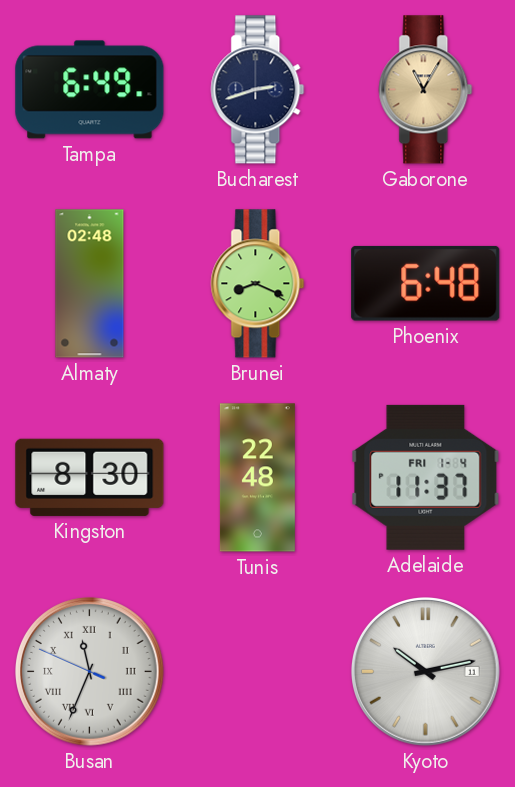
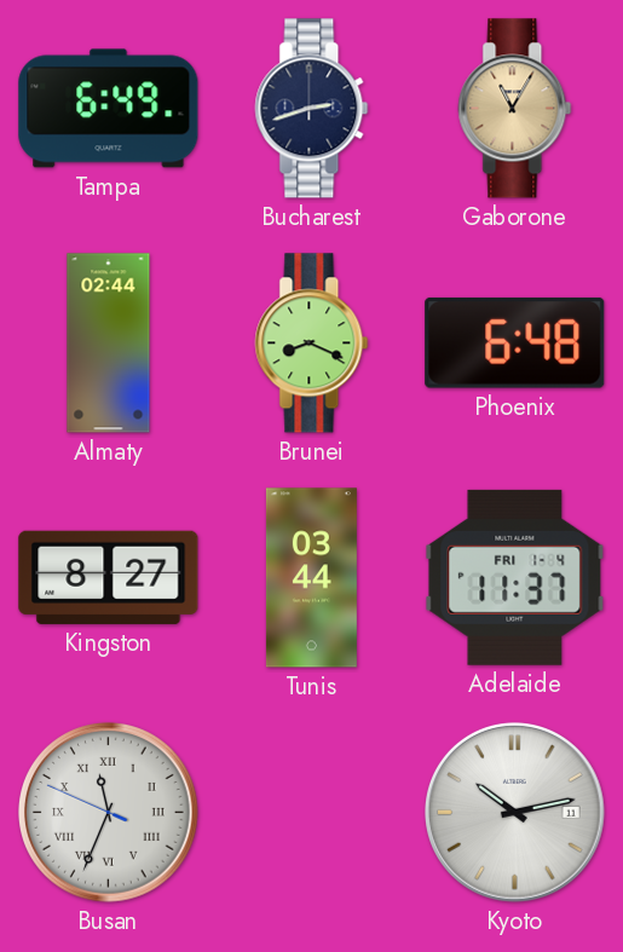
Almaty: 02:48 -> 02:44
Kingston: 8:30 -> 8:27
Tunis: 22:48 -> 03:44
